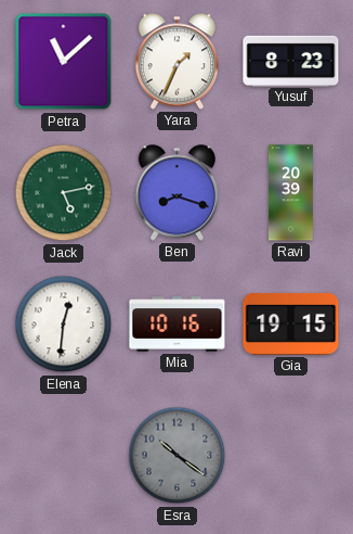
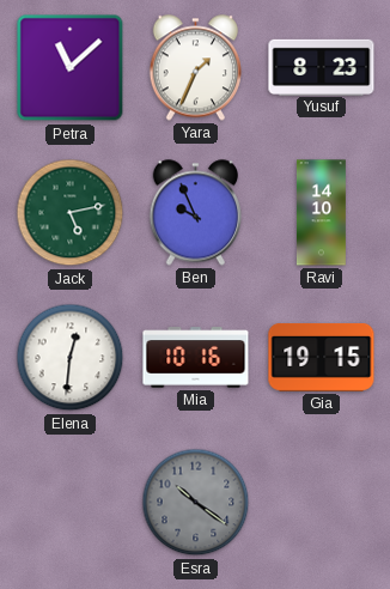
Ben: 8:18 -> 9:56
Ravi: 20:39 -> 14:10
